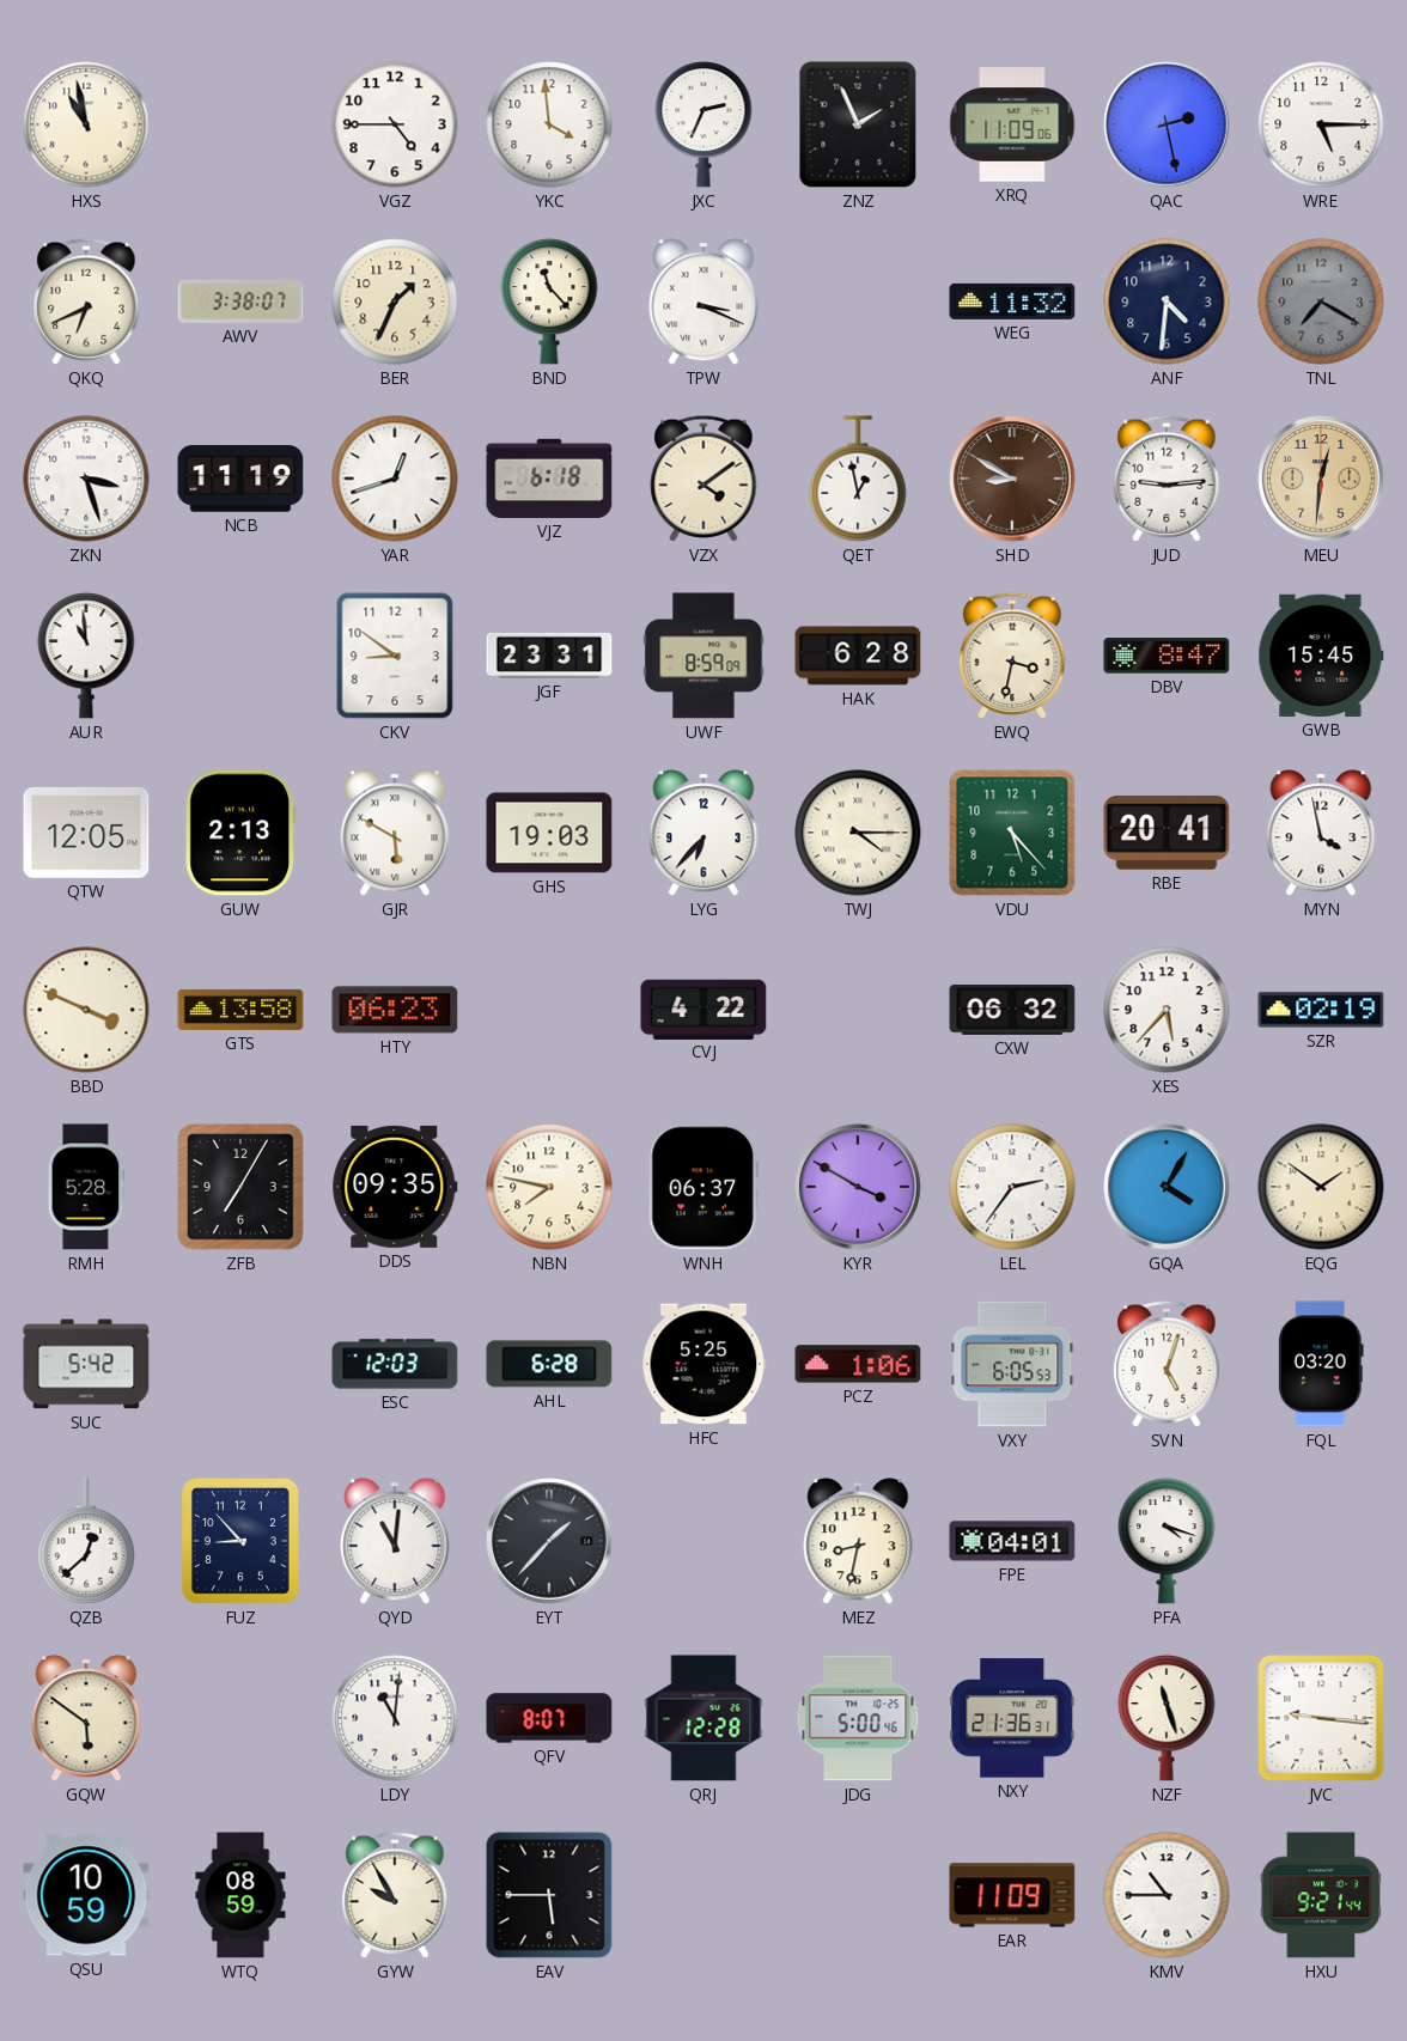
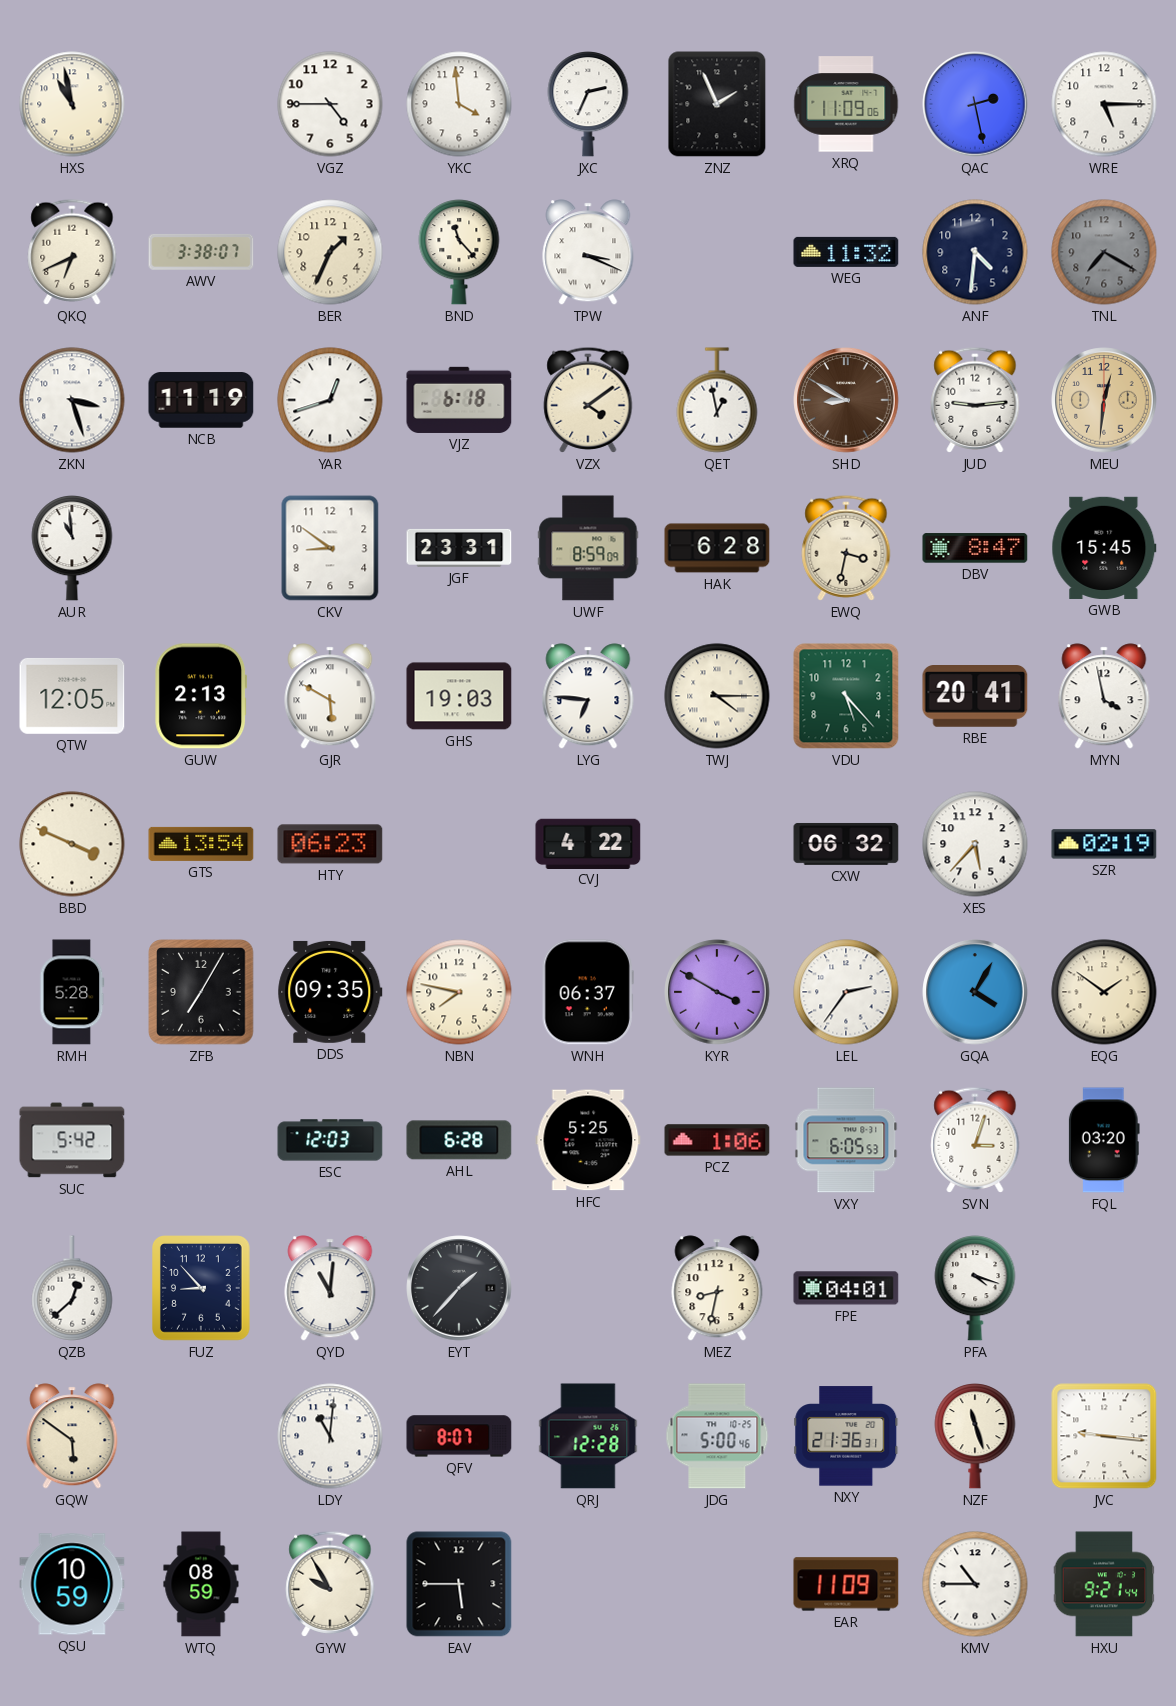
LYG: 6:37 -> 6:46
GTS: 13:58 -> 13:54
SVN: 5:03 -> 3:03
